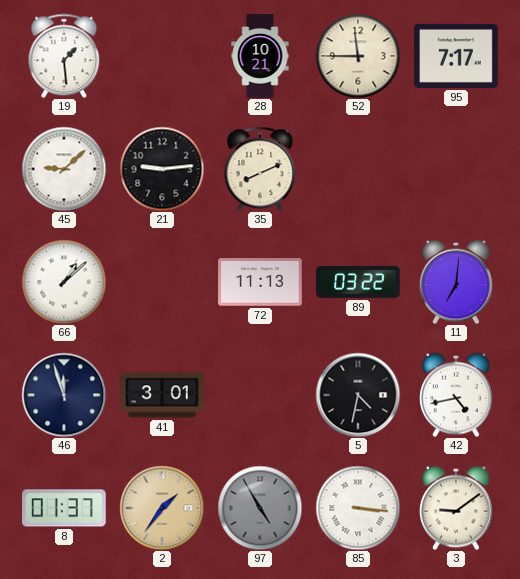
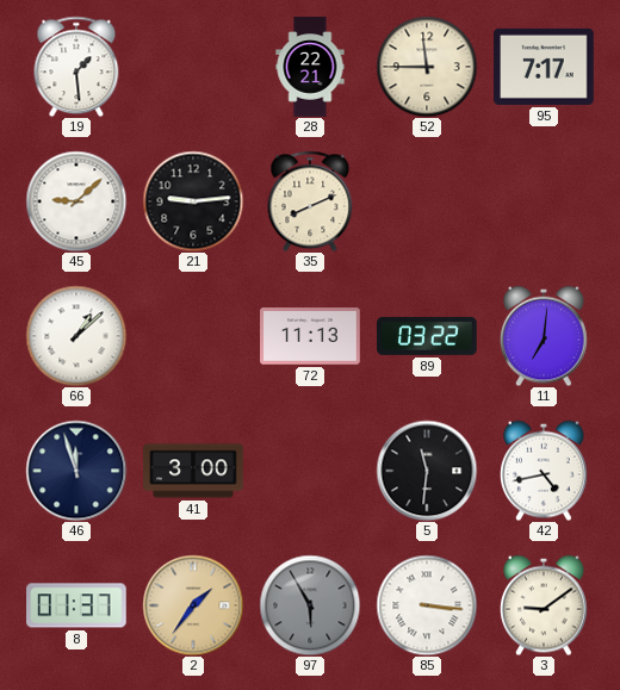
28: 10:21 -> 22:21
41: 3:01 -> 3:00
5: 4:32 -> 11:31
97: 4:55 -> 5:55
